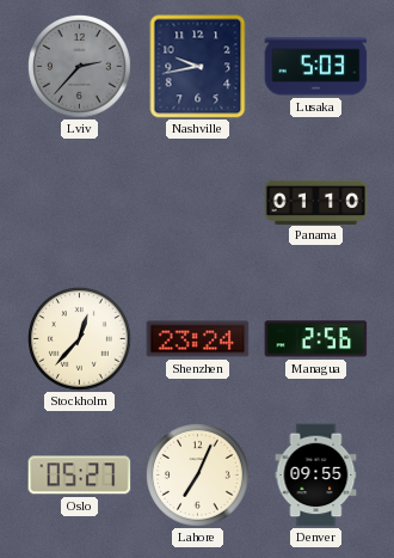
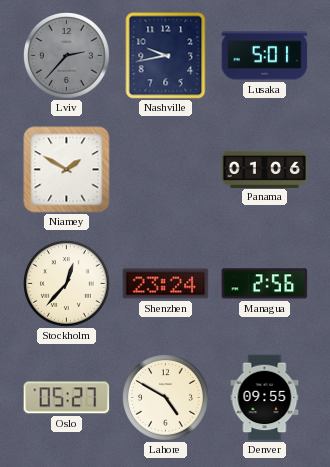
Lusaka: 5:03 -> 5:01
Niamey: none -> 1:50
Panama: 01:10 -> 01:06
Lahore: 7:04 -> 4:50
